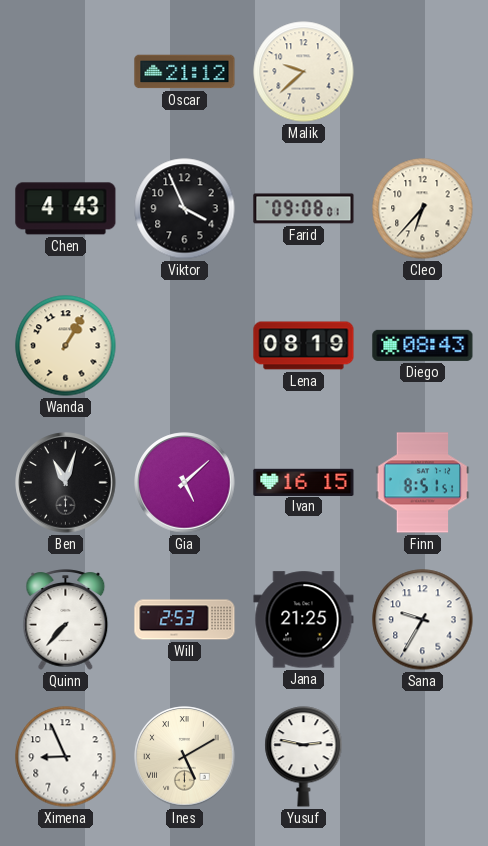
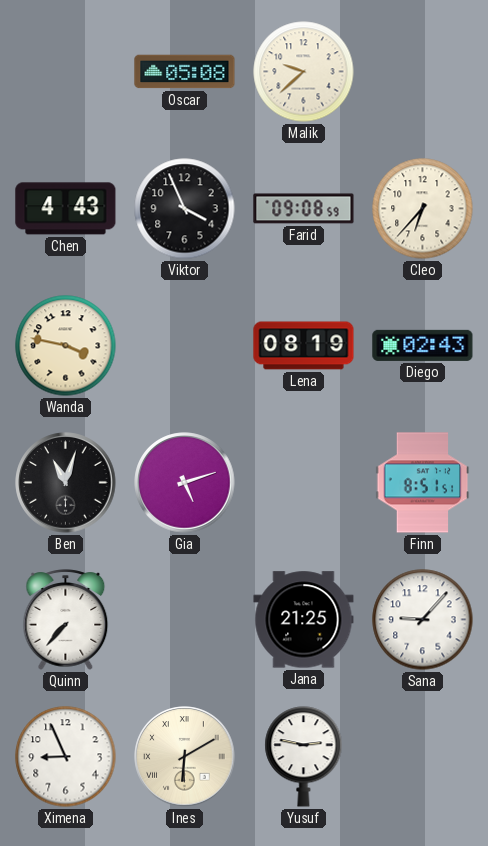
Oscar: 21:12 -> 05:08
Farid: 09:08:01 -> 09:08:59
Wanda: 1:05 -> 3:47
Diego: 08:43 -> 02:43
Gia: 5:08 -> 5:12
Ivan: 16:15 -> none
Will: 2:53 -> none
Sana: 9:35 -> 9:07
Ines: 5:10 -> 6:10
